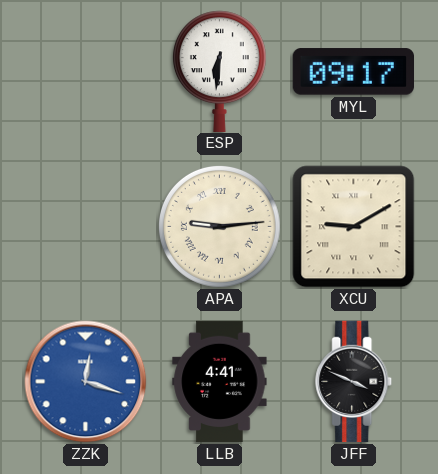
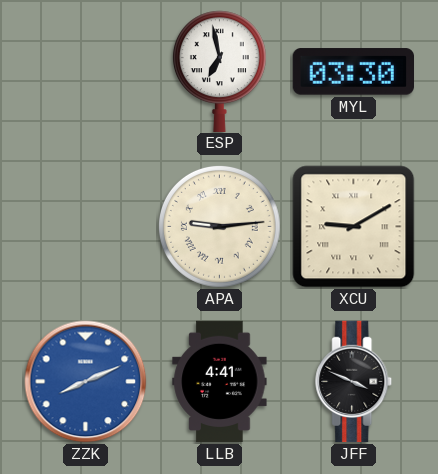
ESP: 6:31 -> 6:58
MYL: 09:17 -> 03:30
ZZK: 12:18 -> 8:11
